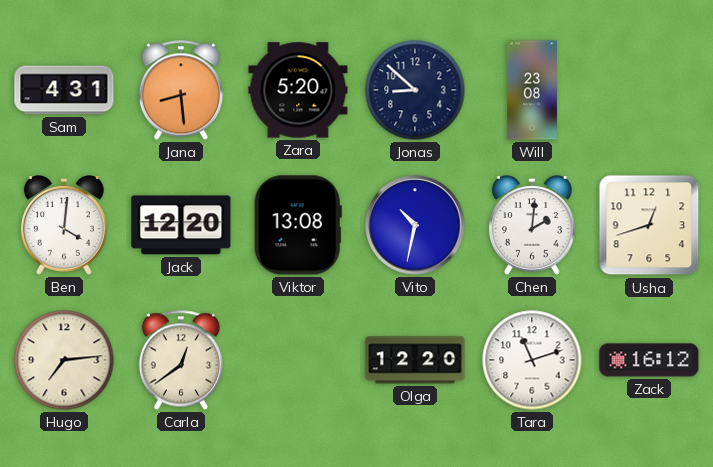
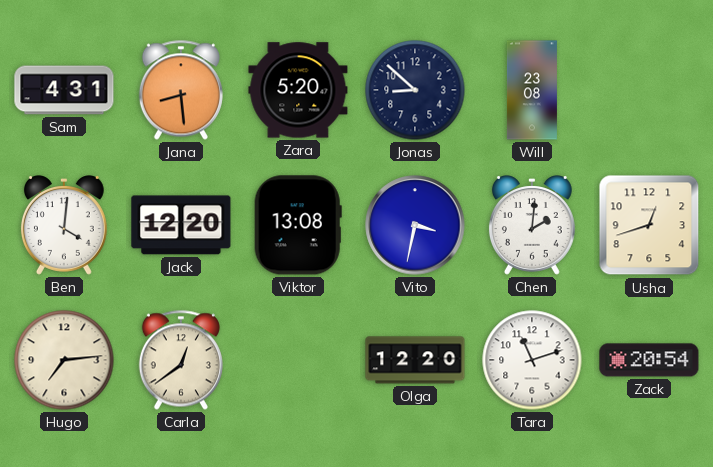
Vito: 10:32 -> 3:32
Zack: 16:12 -> 20:54
